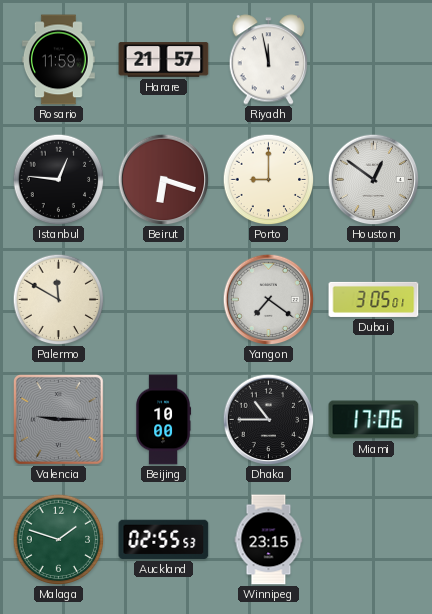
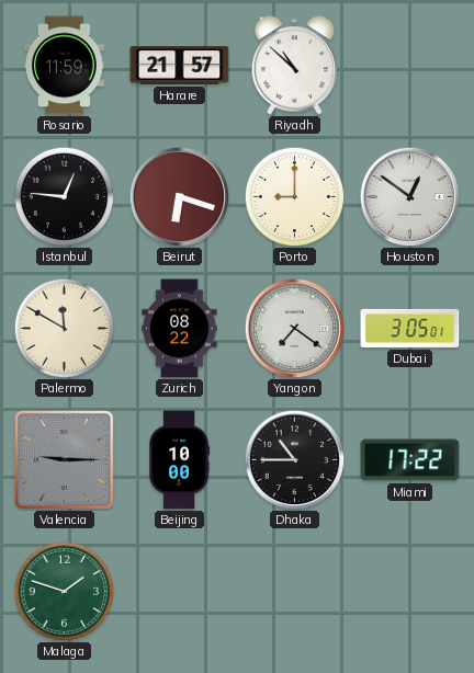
Riyadh: 11:58 -> 10:52
Zurich: none -> 08:22
Miami: 17:06 -> 17:22
Auckland: 02:55 -> none
Winnipeg: 23:15 -> none
